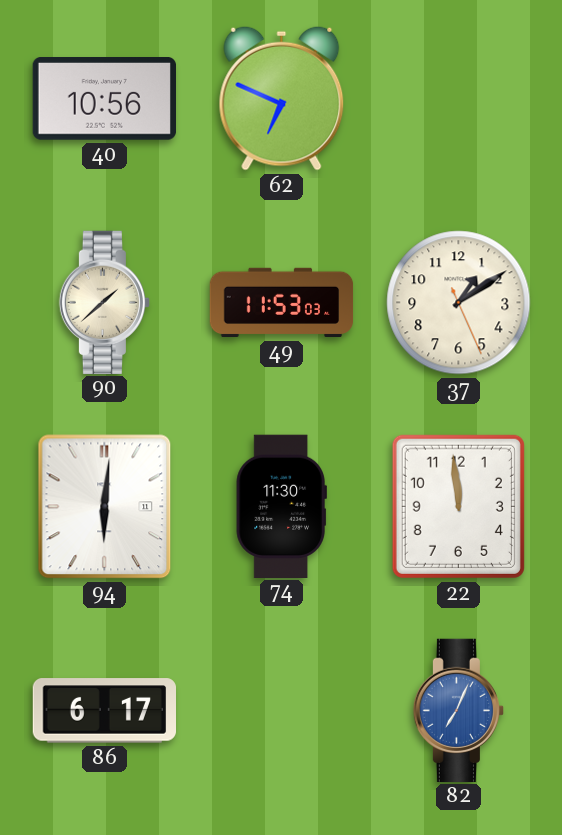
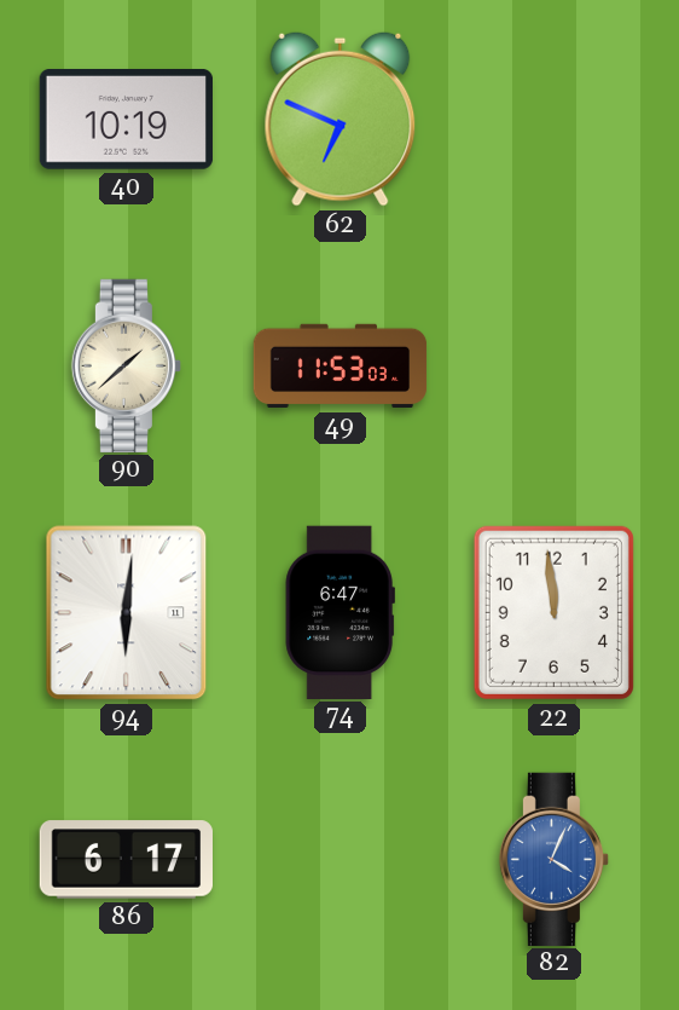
40: 10:56 -> 10:19
37: 1:09 -> none
74: 11:30 -> 6:47
82: 7:04 -> 4:04
